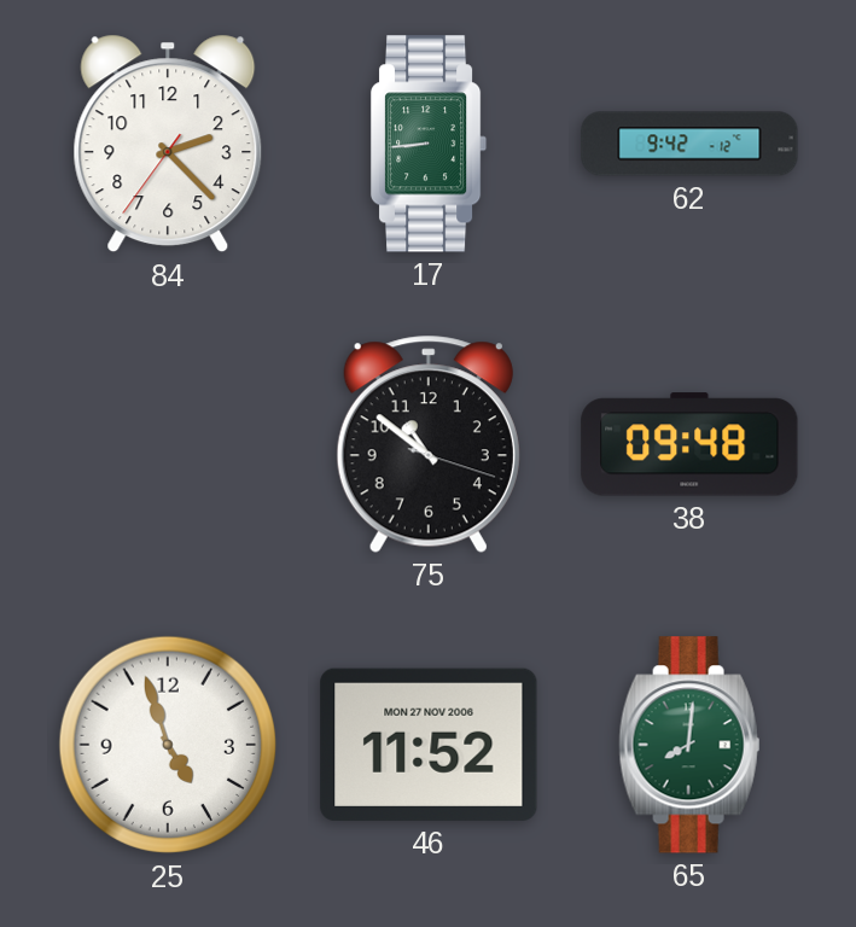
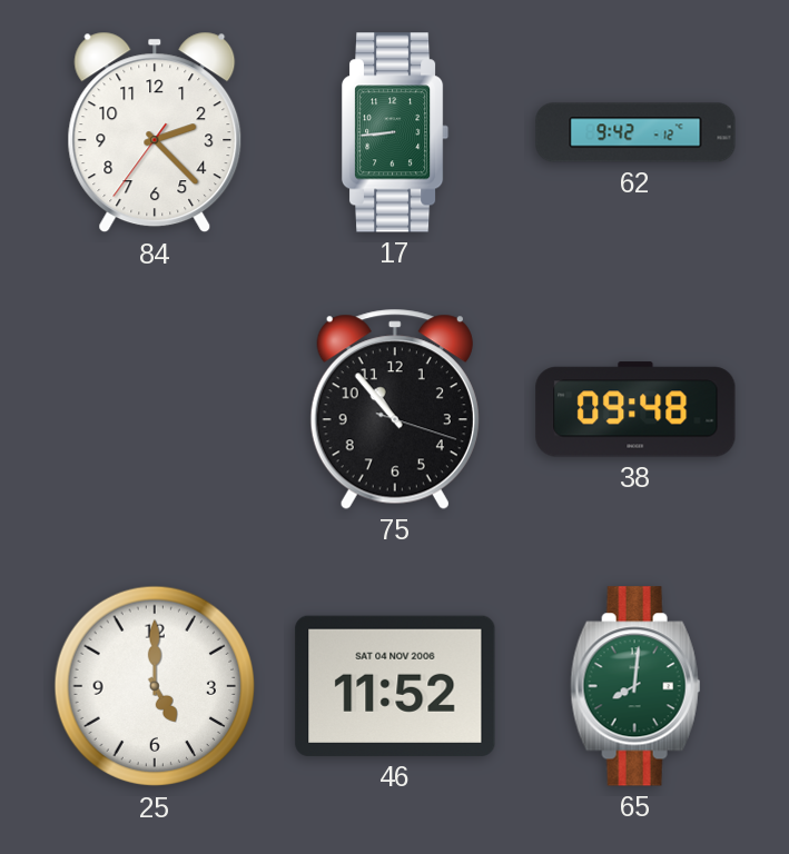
75: 10:51 -> 10:53
25: 4:57 -> 5:00
46 date: MON 27 NOV 2006 -> SAT 04 NOV 2006
